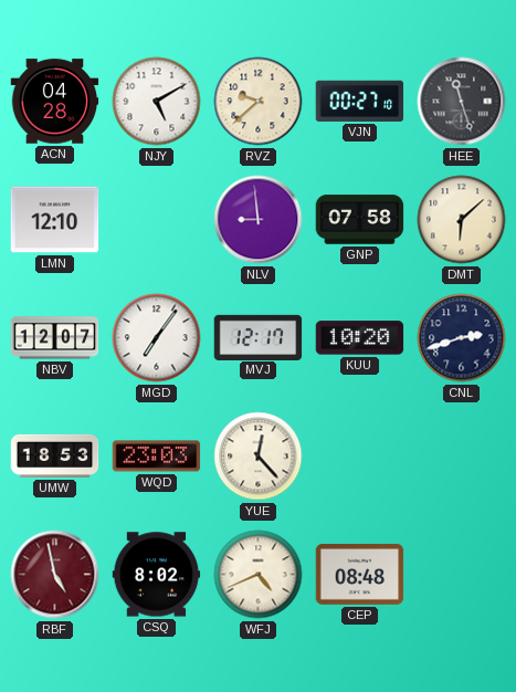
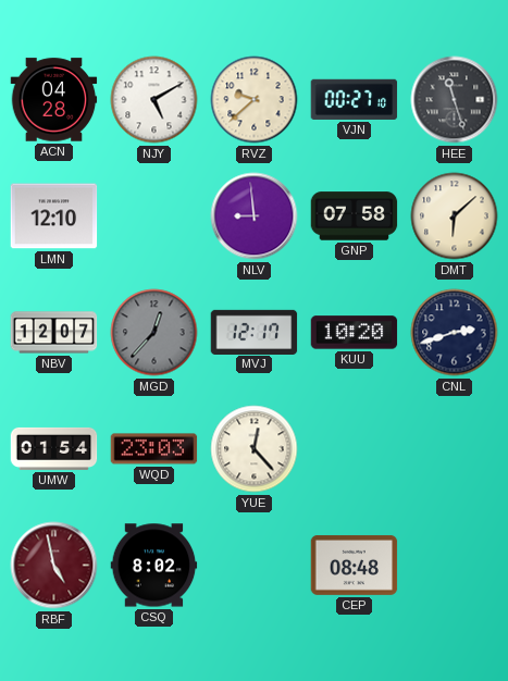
MGD: 7:06 -> 12:37
MGD dial: white -> grey
UMW: 18:53 -> 01:54
WFJ: 4:41 -> none
